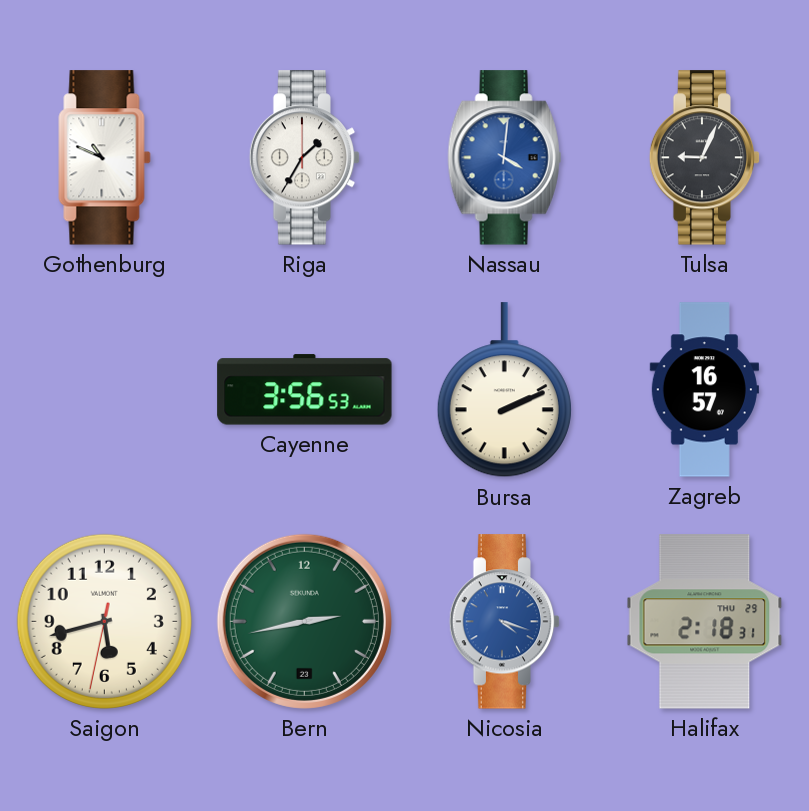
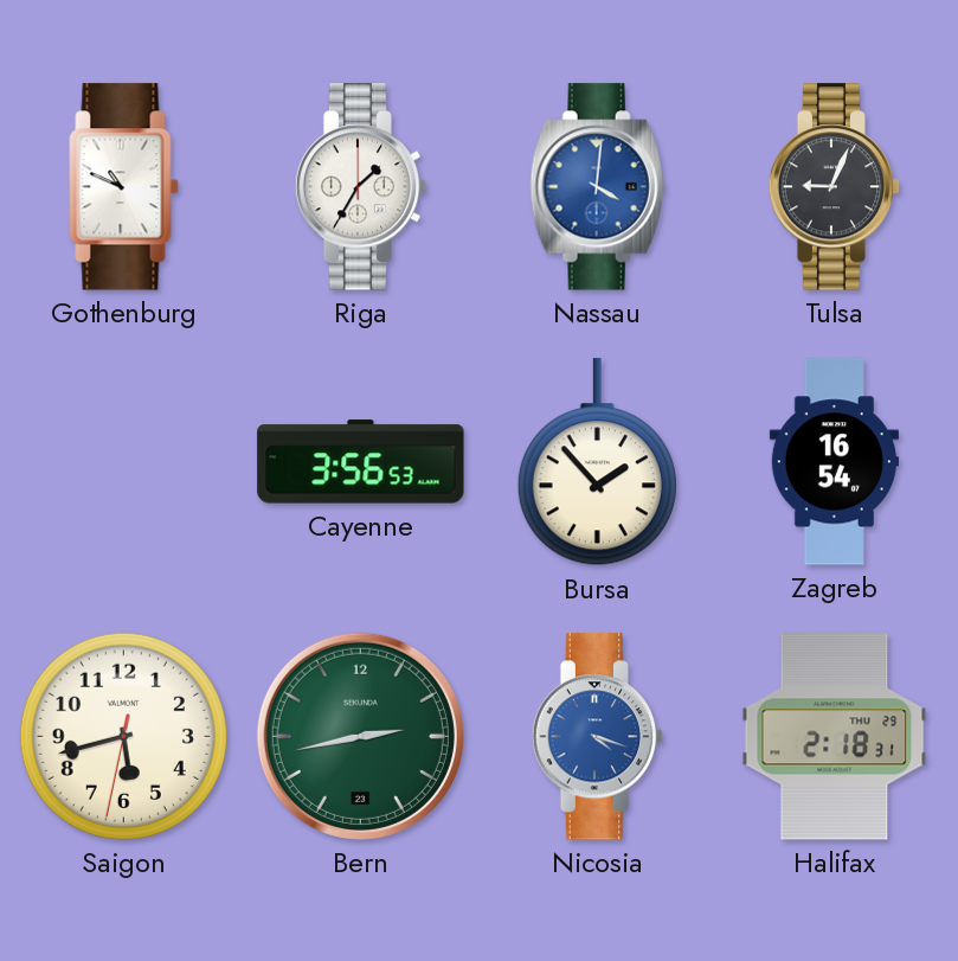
Bursa: 2:11 -> 1:53
Zagreb: 16:57 -> 16:54
